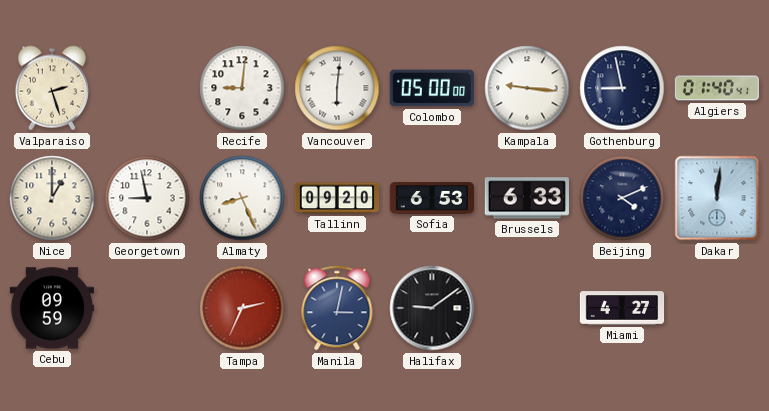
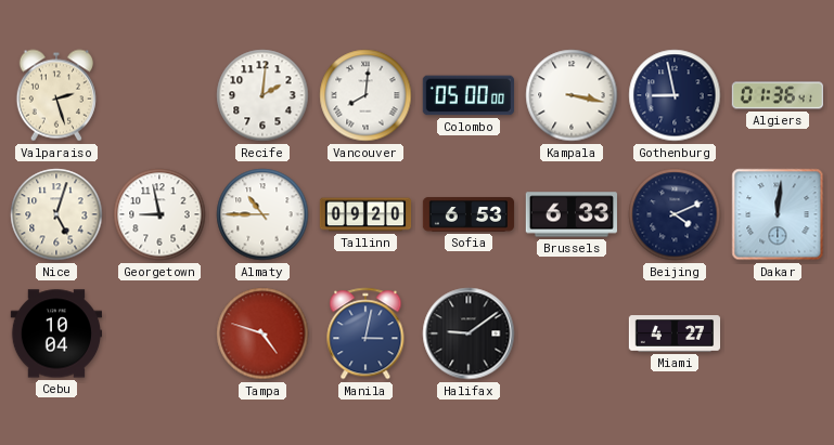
Recife: 9:01 -> 2:01
Vancouver: 6:01 -> 8:01
Kampala: 9:16 -> 3:17
Algiers: 01:40 -> 01:36
Nice: 1:00 -> 5:03
Almaty: 8:26 -> 10:45
Cebu: 09:59 -> 10:04
Tampa: 2:34 -> 4:48
